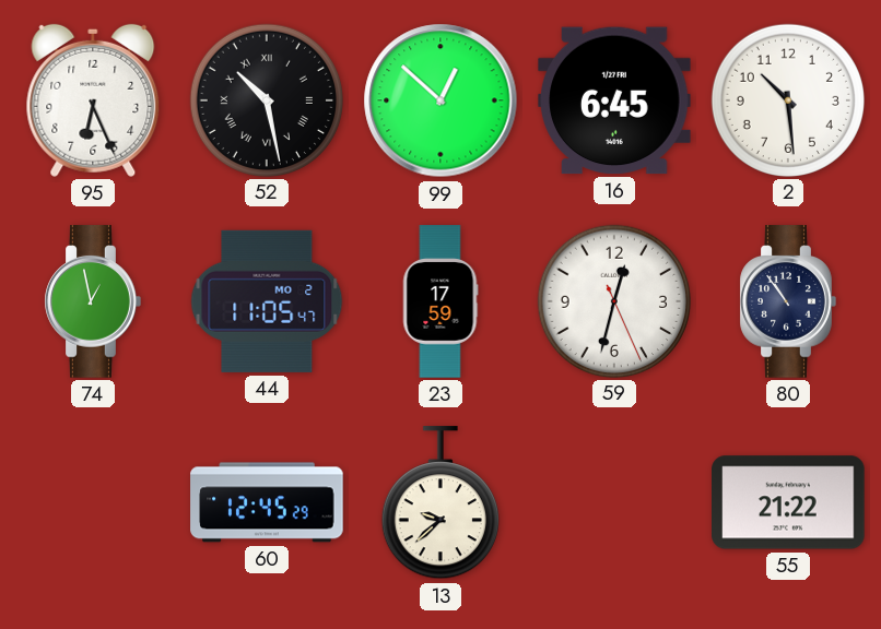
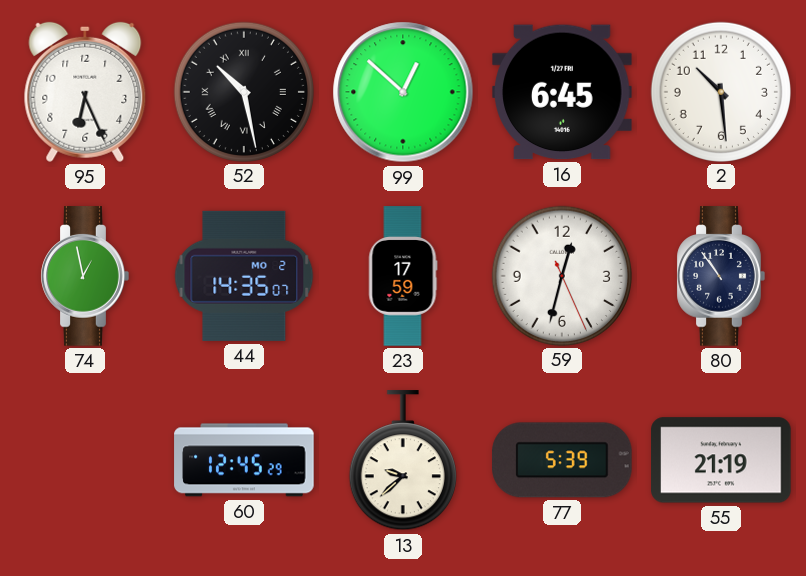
44: 11:05 -> 14:35
77: none -> 5:39
55: 21:22 -> 21:19
